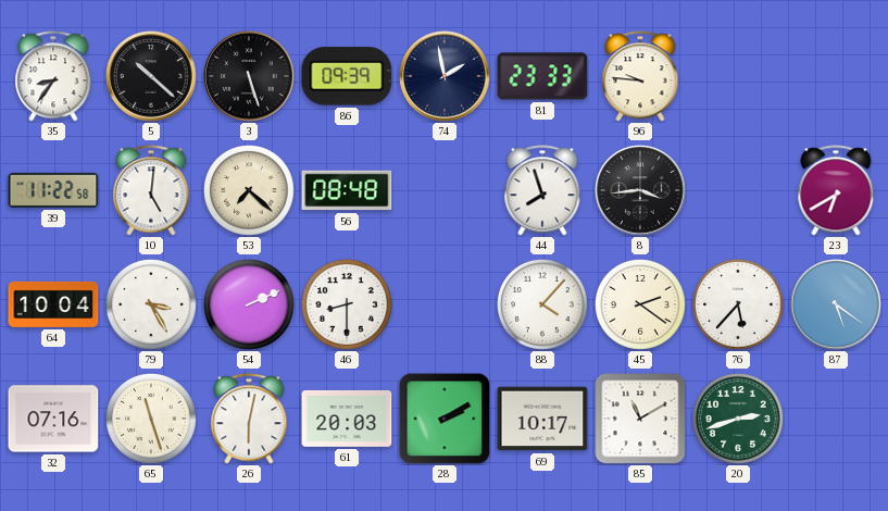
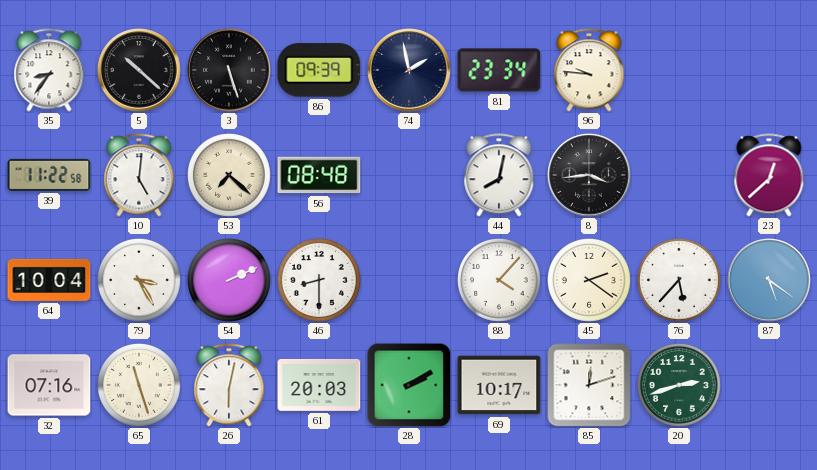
81: 23:33 -> 23:34
44: 7:57 -> 8:02
23: 6:40 -> 12:38
85: 11:10 -> 12:12
